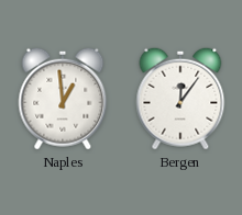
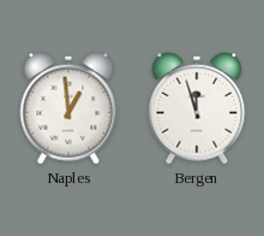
Bergen: 12:06 -> 11:57
